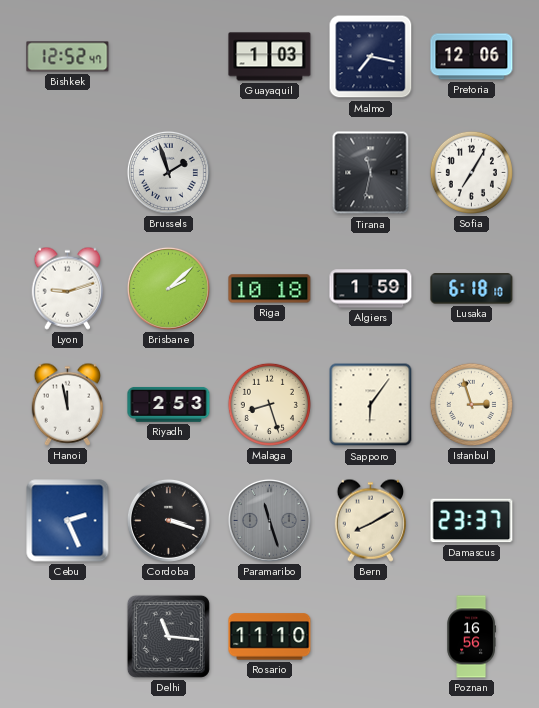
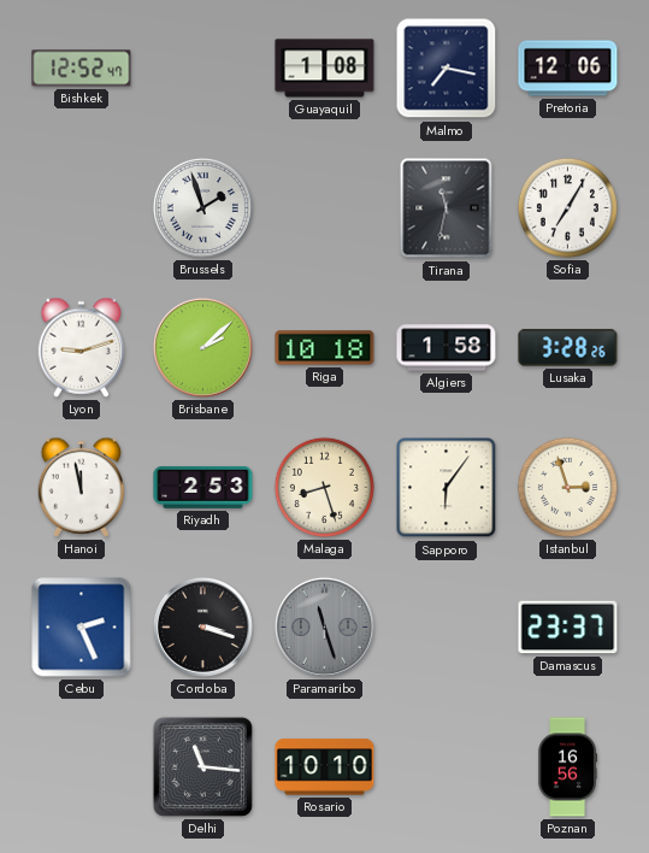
Guayaquil: 1:03 -> 1:08
Algiers: 1:59 -> 1:58
Lusaka: 6:18 -> 3:28
Bern: 8:10 -> none
Rosario: 11:10 -> 10:10
